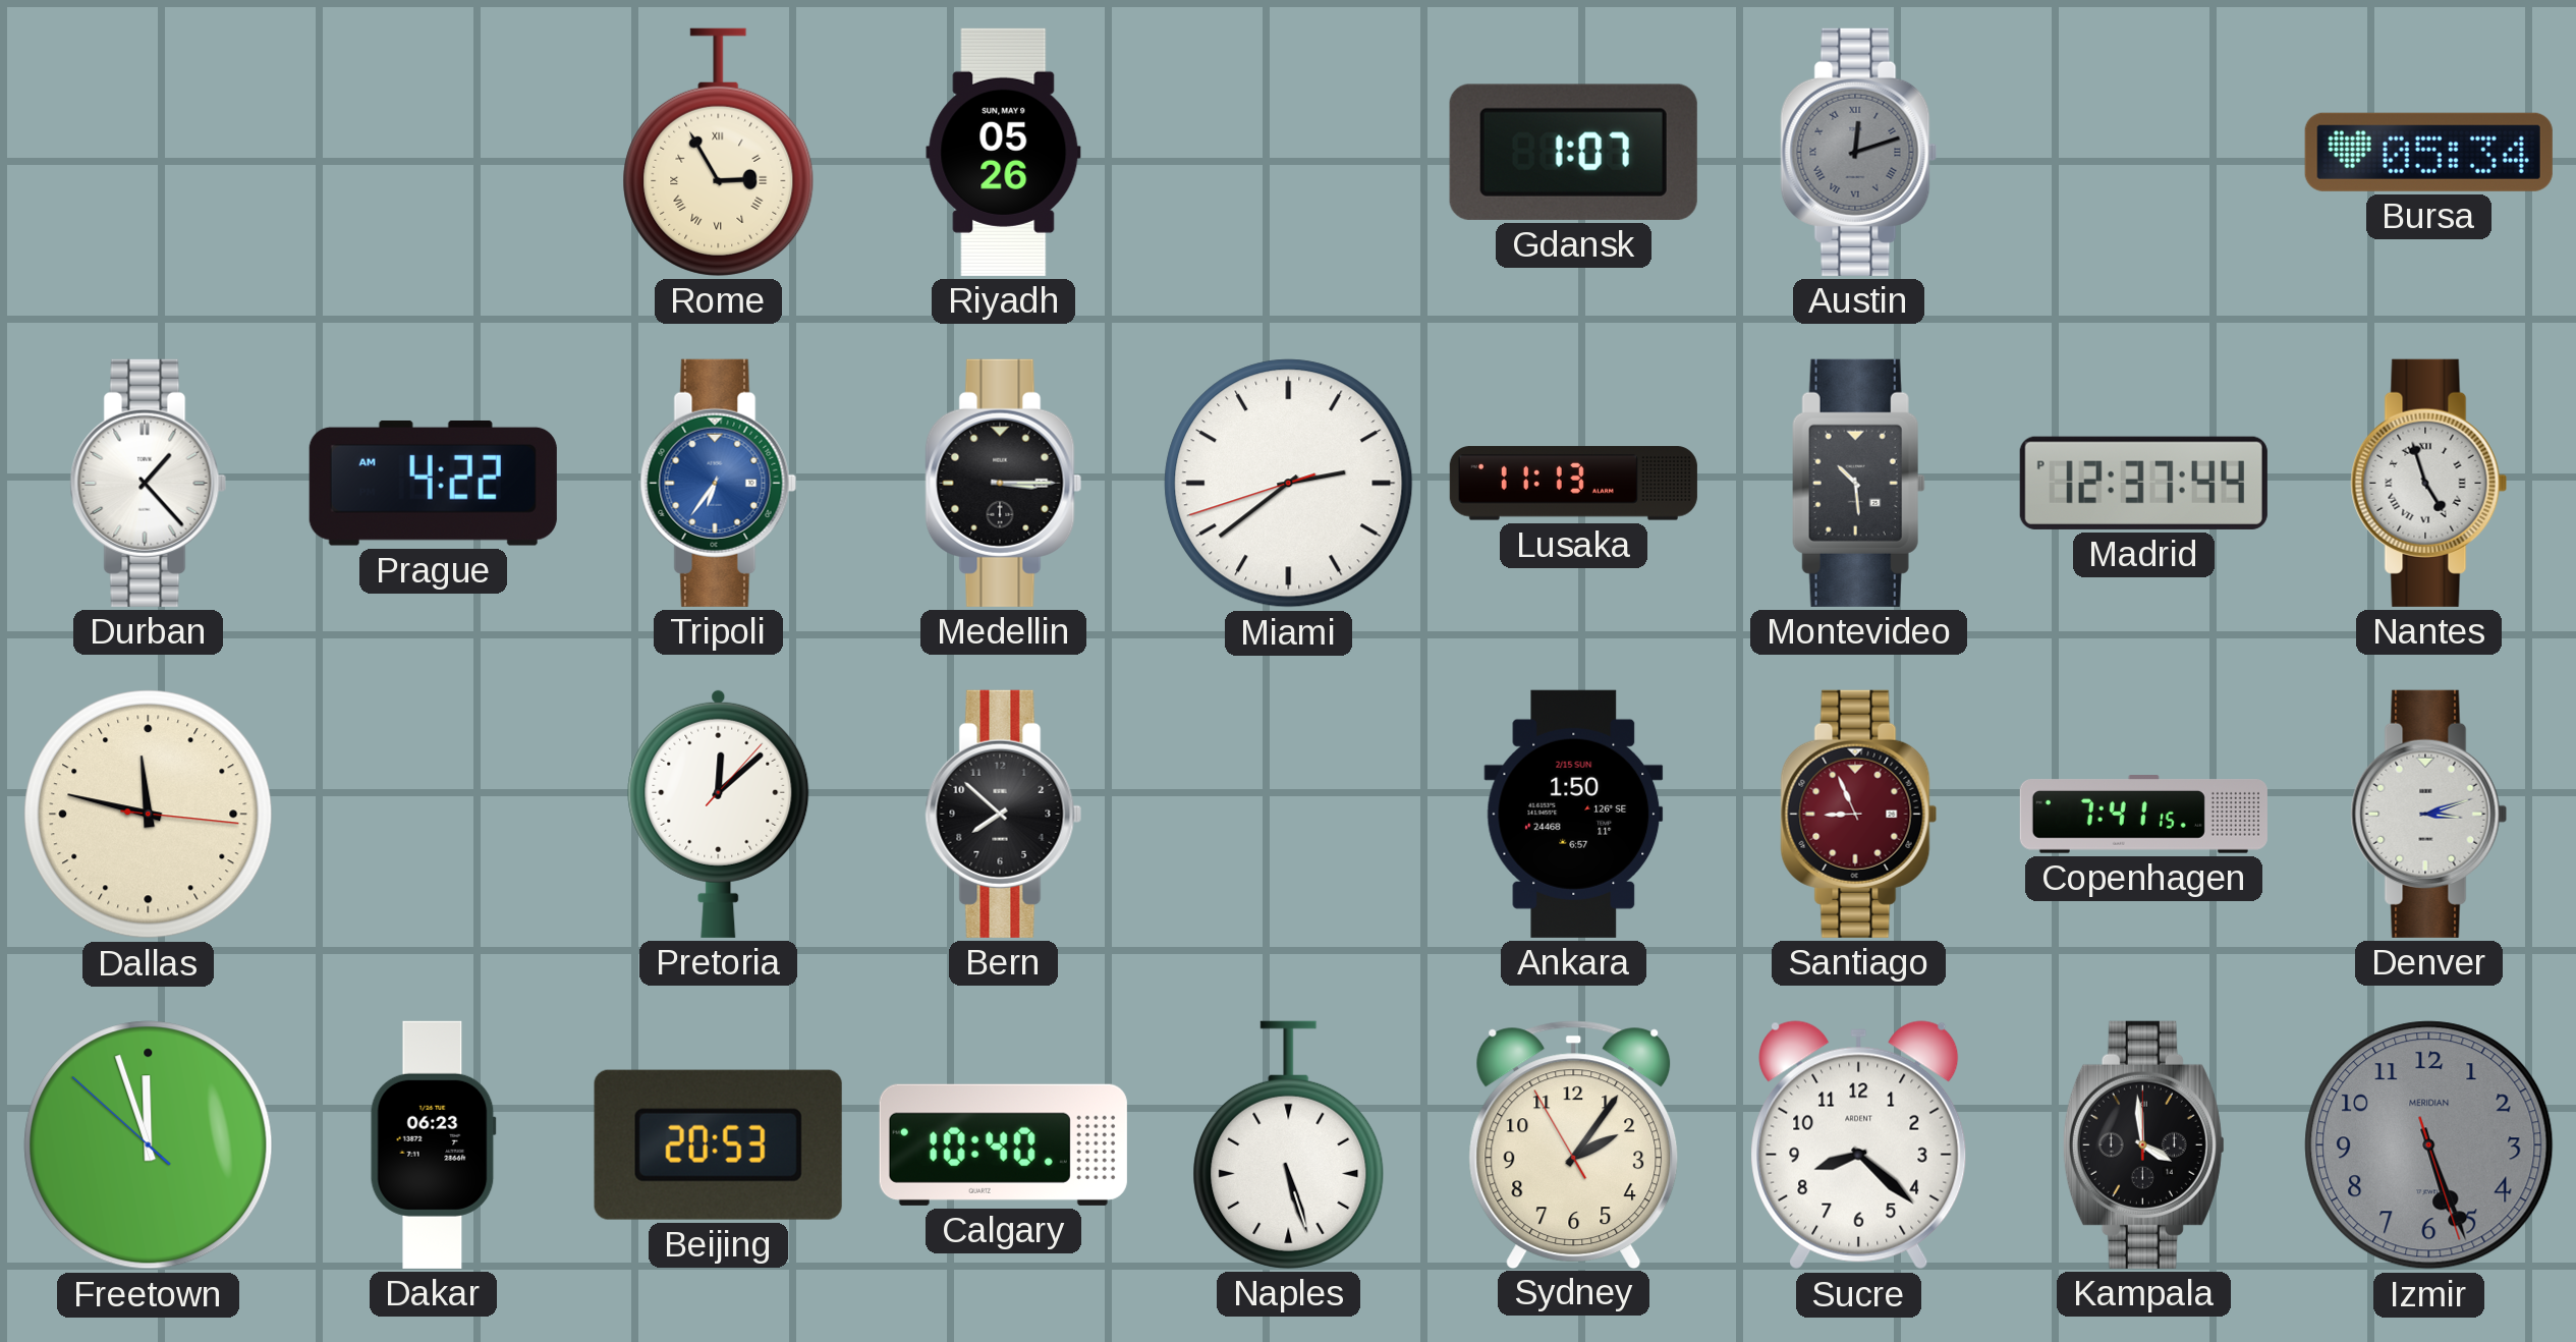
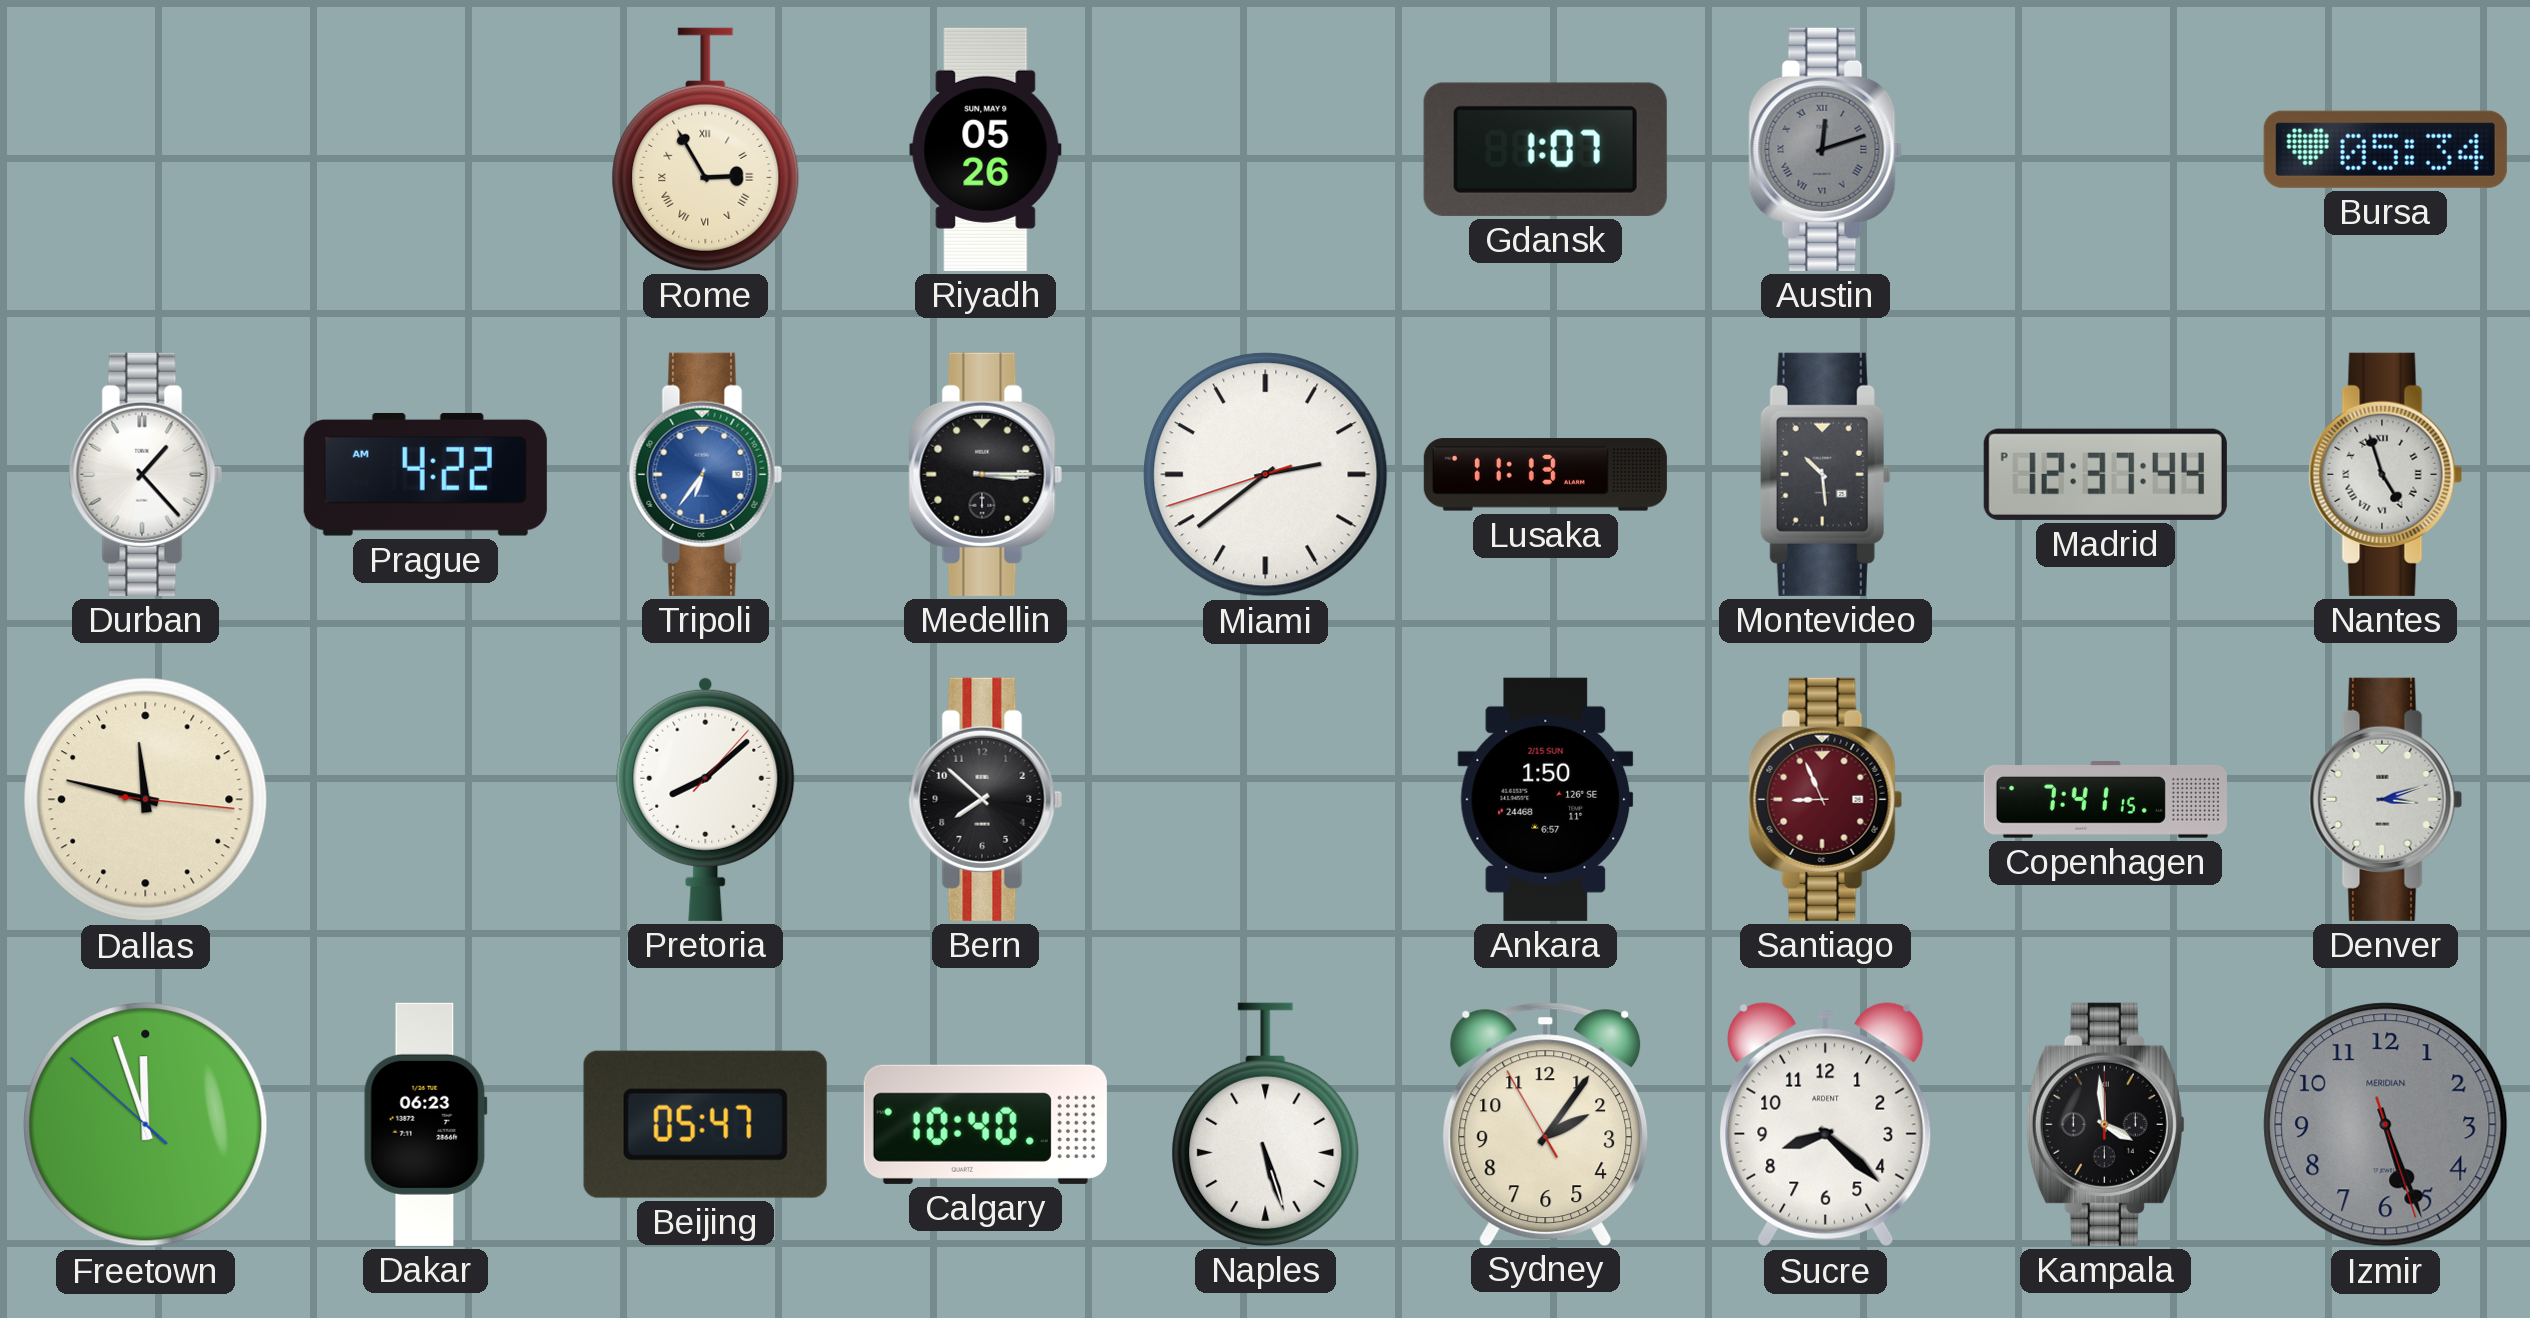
Pretoria: 12:08 -> 8:08
Beijing: 20:53 -> 05:47
